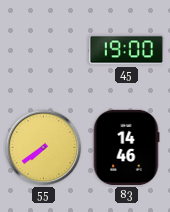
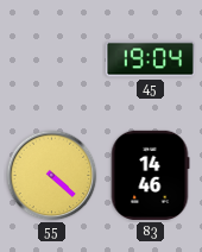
45: 19:00 -> 19:04
55: 7:39 -> 4:22
